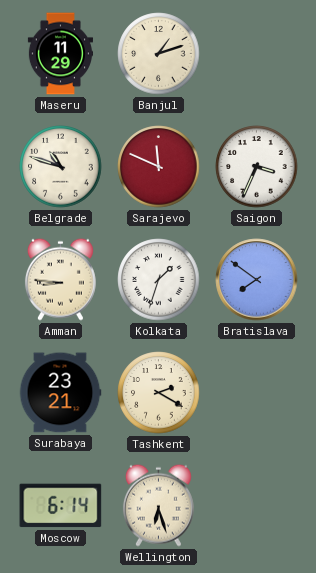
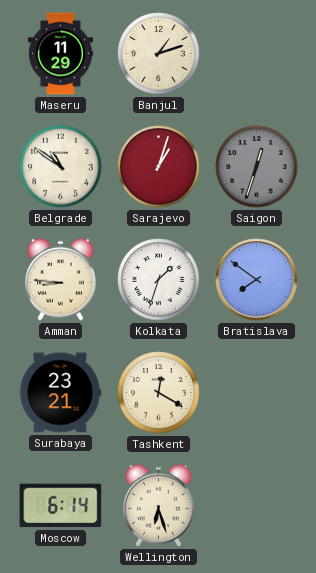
Belgrade: 10:48 -> 10:51
Sarajevo: 11:49 -> 1:03
Saigon: 3:34 -> 12:33
Saigon dial: white -> grey
Tashkent: 2:20 -> 12:20
